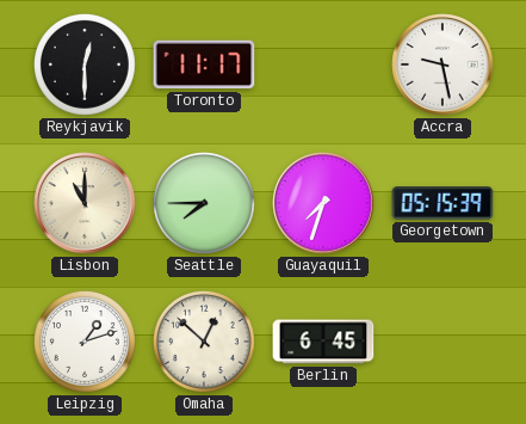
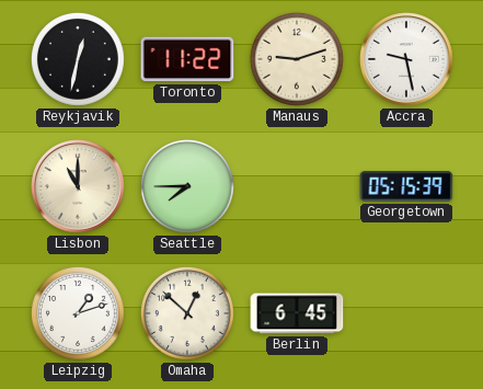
Reykjavik: 12:30 -> 12:32
Toronto: 11:17 -> 11:22
Manaus: none -> 9:12
Guayaquil: 7:33 -> none
